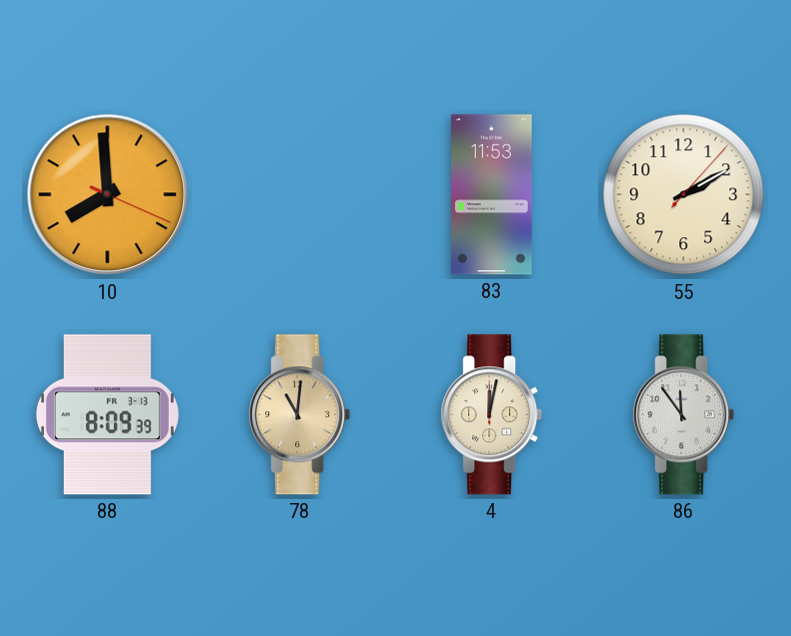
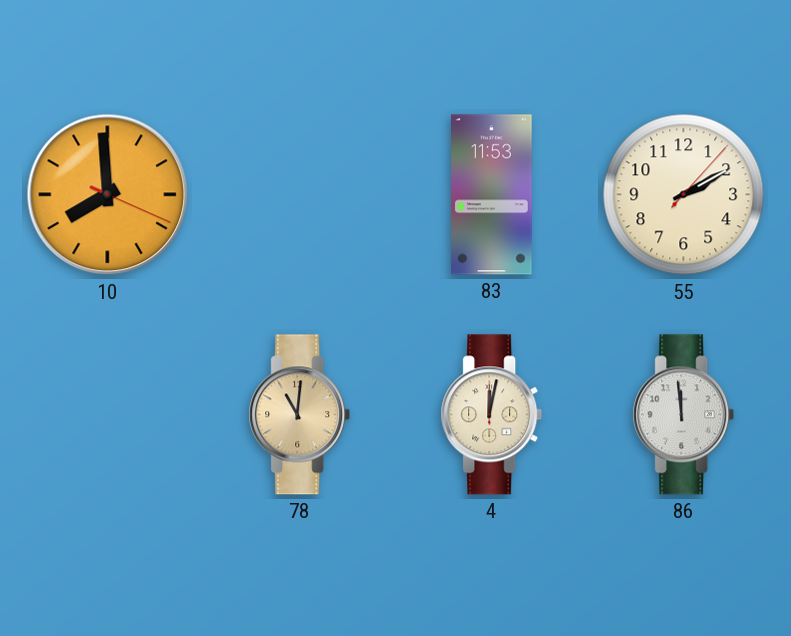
88: 8:09 -> none
86: 11:54 -> 11:59
